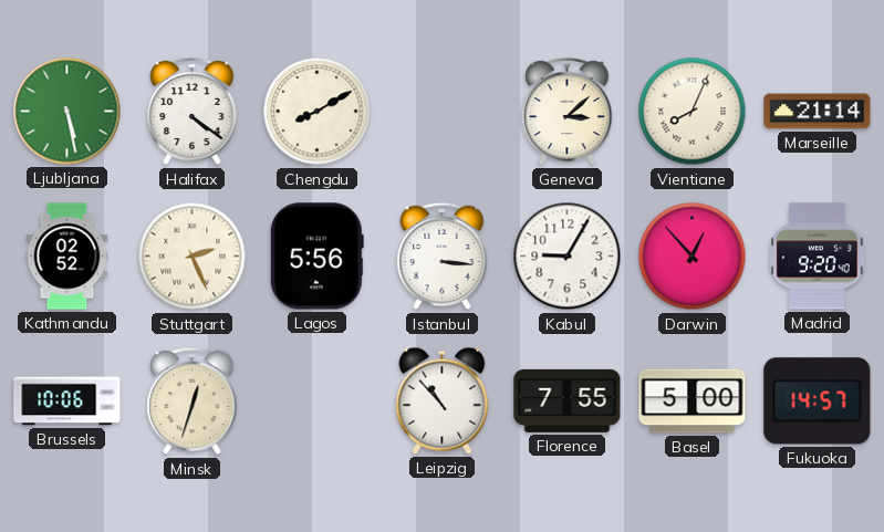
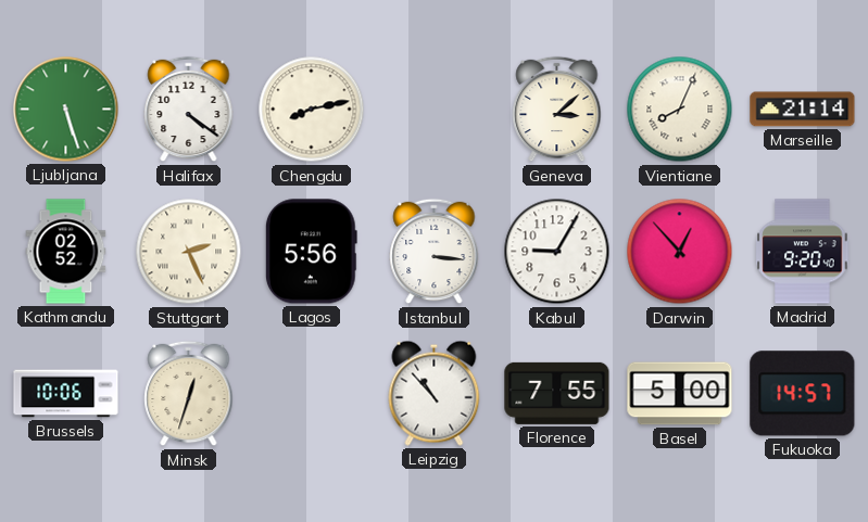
Ljubljana: 5:28 -> 5:27
Chengdu: 8:10 -> 8:13
